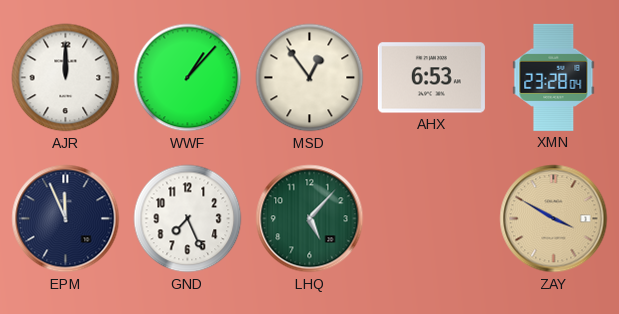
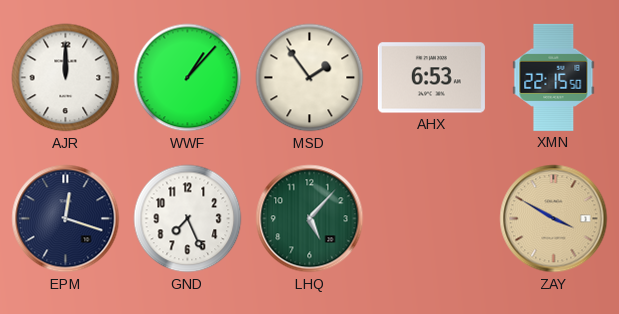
MSD: 12:54 -> 1:54
XMN: 23:28 -> 22:15
EPM: 11:56 -> 12:18
